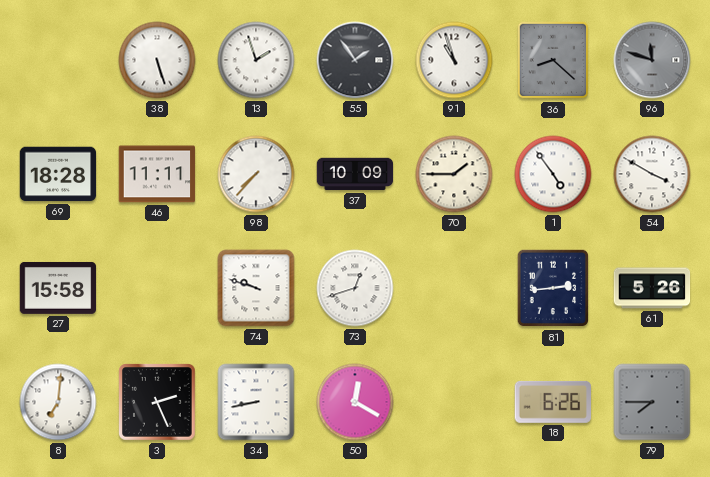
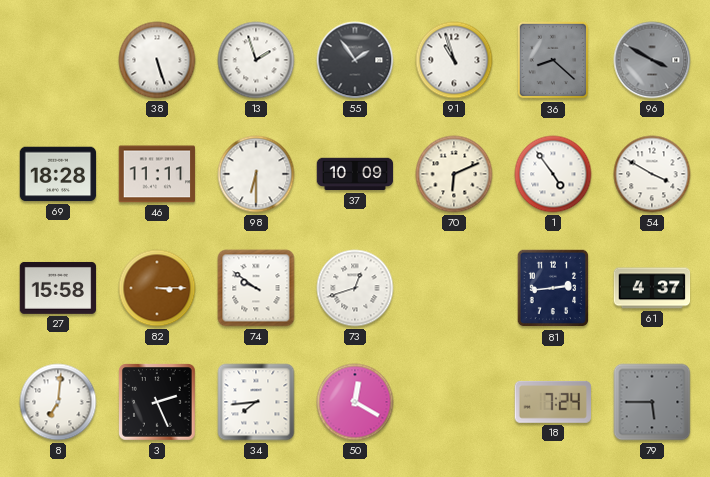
96: 11:48 -> 3:50
98: 7:37 -> 6:30
70: 1:45 -> 6:11
82: none -> 3:15
74: 9:48 -> 9:51
61: 5:26 -> 4:37
34: 8:43 -> 7:44
18: 6:26 -> 7:24
79: 7:45 -> 5:45
